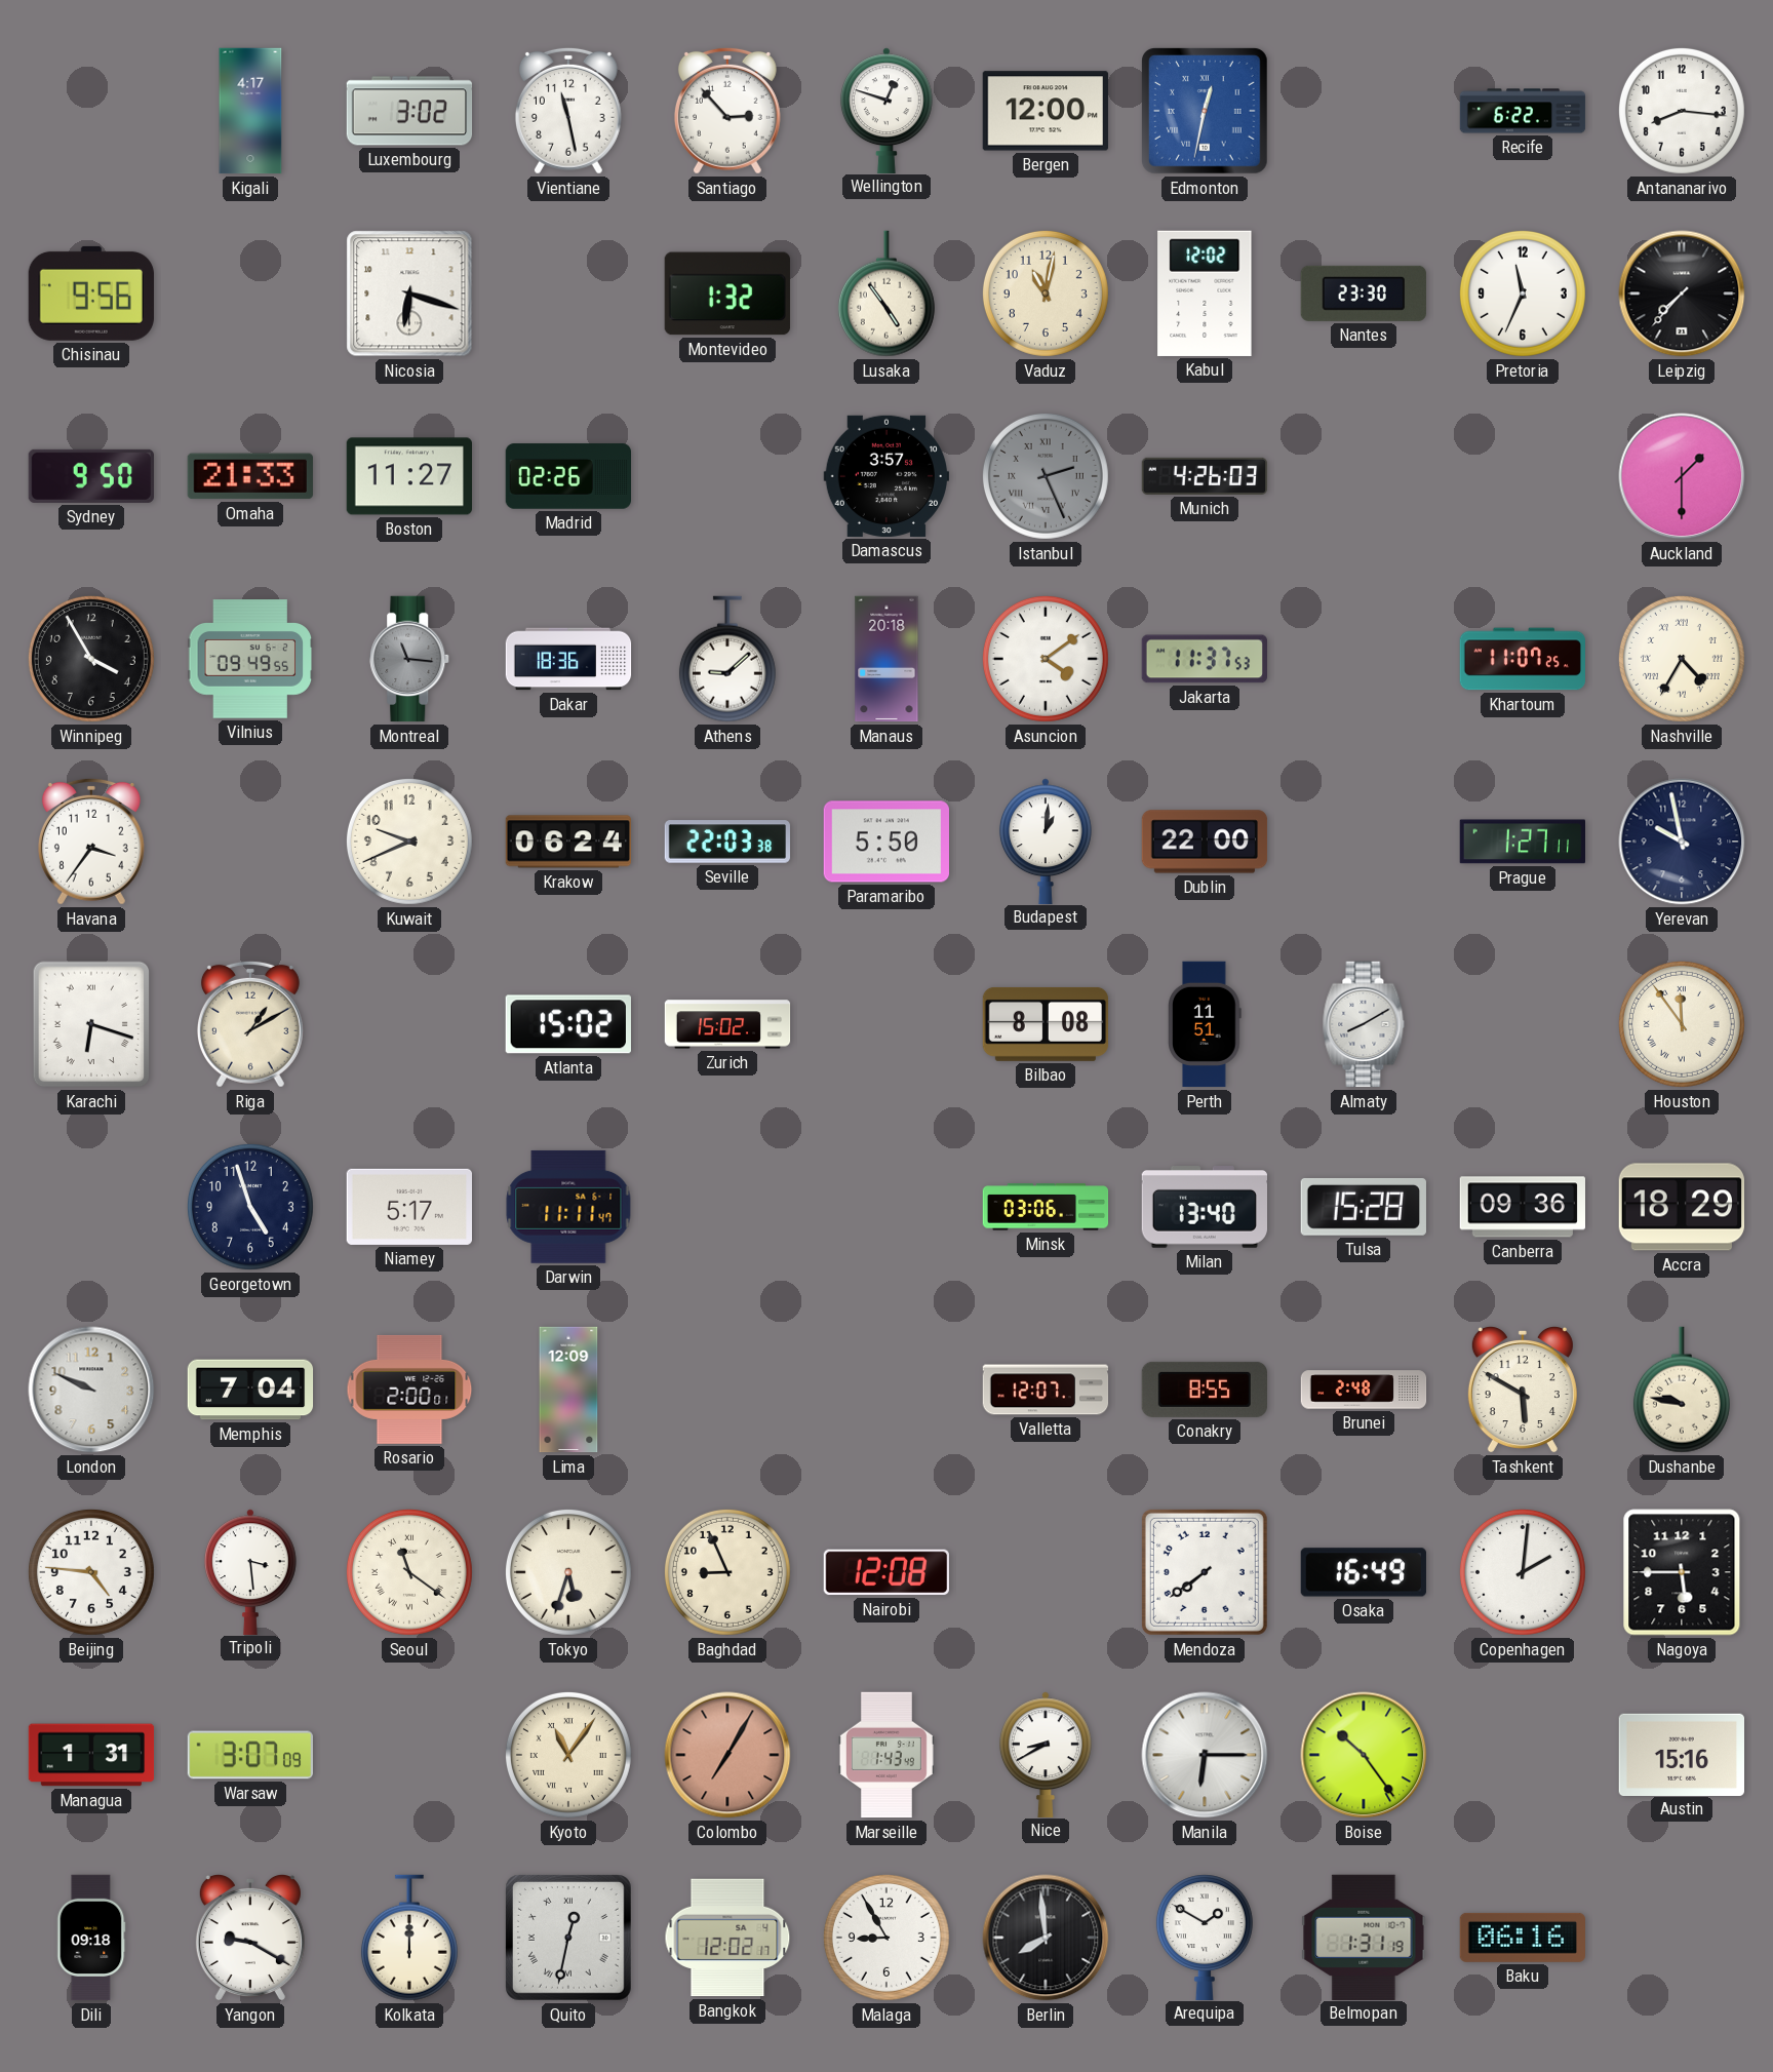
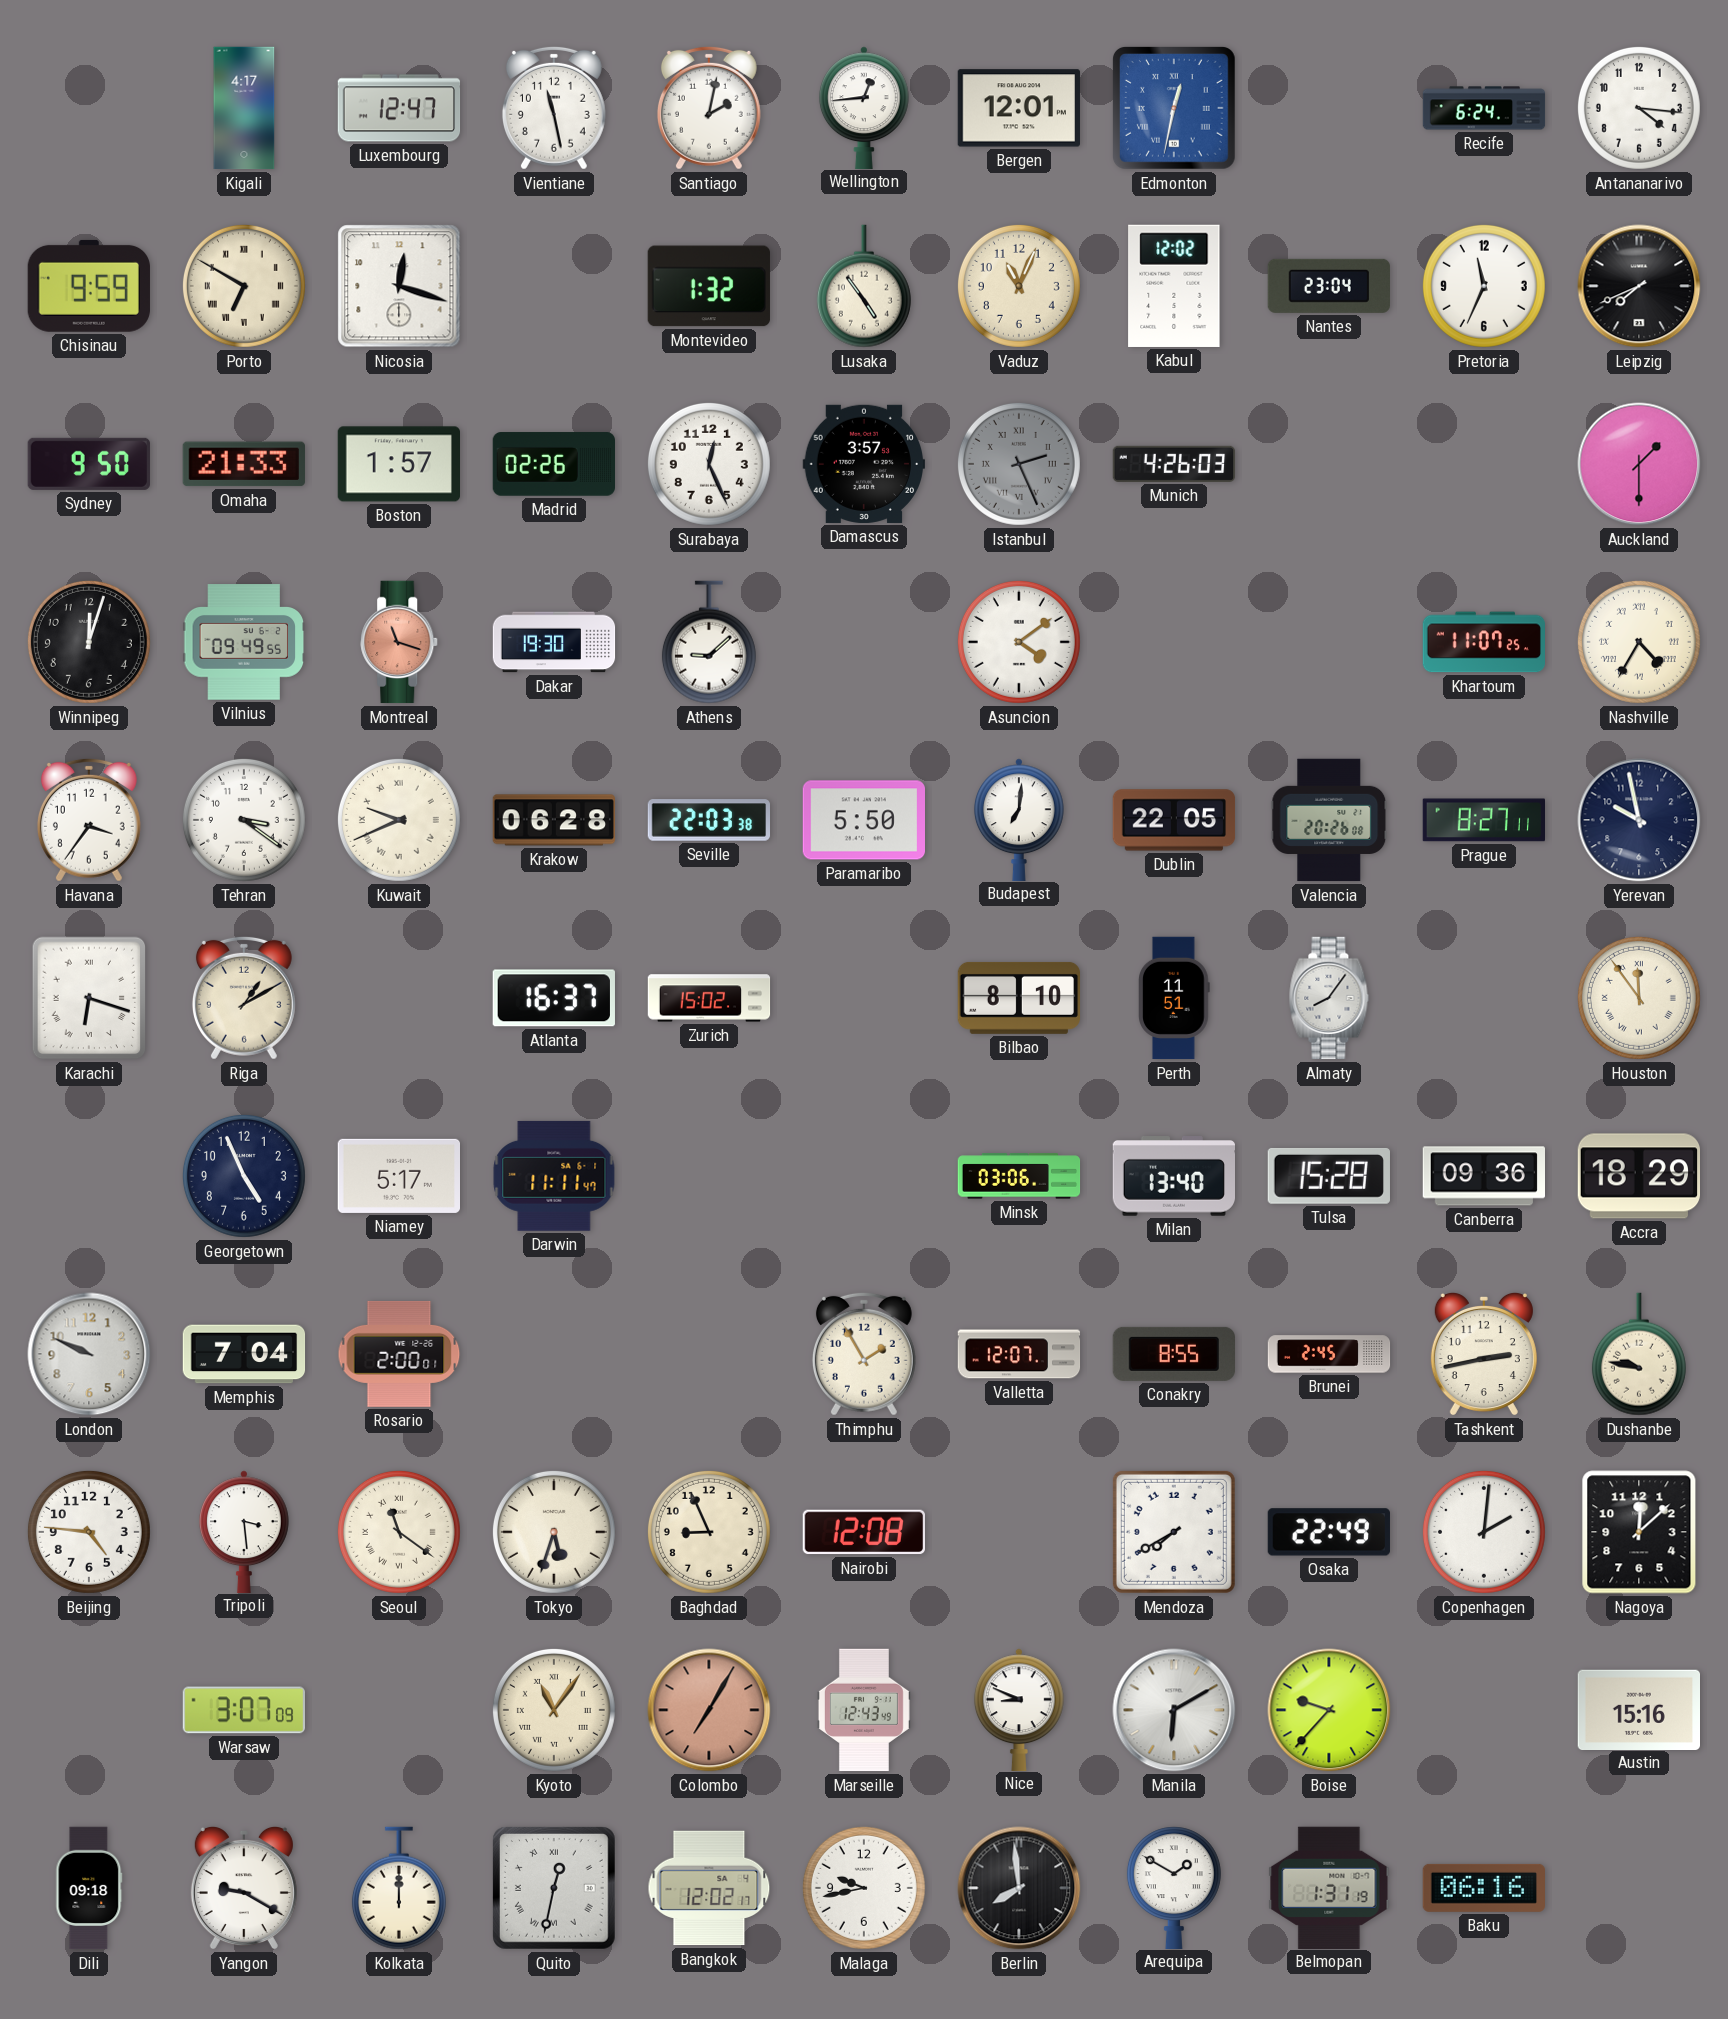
Luxembourg: 3:02 -> 12:47
Santiago: 2:53 -> 2:02
Wellington: 12:48 -> 12:44
Bergen: 12:00 -> 12:01
Recife: 6:22 -> 6:24
Antananarivo: 8:16 -> 4:16
Chisinau: 9:56 -> 9:59
Porto: none -> 6:50
Nicosia: 6:18 -> 12:18
Vaduz: 11:02 -> 11:04
Nantes: 23:30 -> 23:04
Leipzig: 7:37 -> 7:41
Boston: 11:27 -> 1:57
Surabaya: none -> 12:26
Winnipeg: 3:55 -> 12:03
Montreal: 11:16 -> 11:18
Montreal dial: grey -> salmon
Dakar: 18:36 -> 19:30
Manaus: 20:18 -> none
Jakarta: 11:37 -> none
Tehran: none -> 3:21
Kuwait numerals: Arabic -> Roman
Krakow: 06:24 -> 06:28
Budapest: 1:01 -> 7:01
Dublin: 22:00 -> 22:05
Valencia: none -> 20:26
Prague: 1:27 -> 8:27
Atlanta: 15:02 -> 16:37
Bilbao: 8:08 -> 8:10
Almaty: 8:10 -> 8:06
Georgetown: 4:57 -> 4:56
Lima: 12:09 -> none
Thimphu: none -> 1:55
Brunei: 2:48 -> 2:45
Tashkent: 5:50 -> 2:43
Mendoza: 7:39 -> 7:40
Osaka: 16:49 -> 22:49
Nagoya: 5:45 -> 12:08
Managua: 1:31 -> none
Marseille: 1:43 -> 12:43
Nice: 8:40 -> 8:49
Manila: 6:15 -> 6:10
Boise: 10:24 -> 9:37
Malaga: 8:55 -> 9:43
